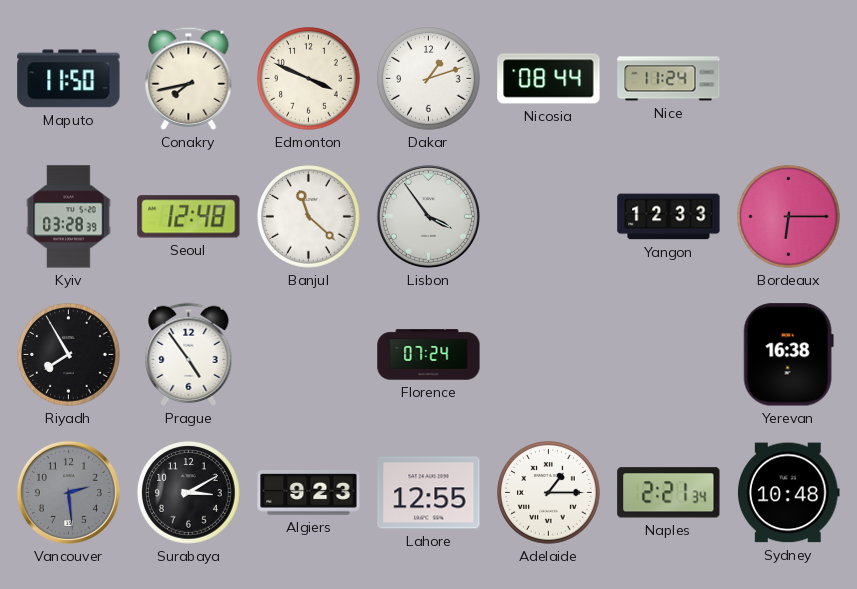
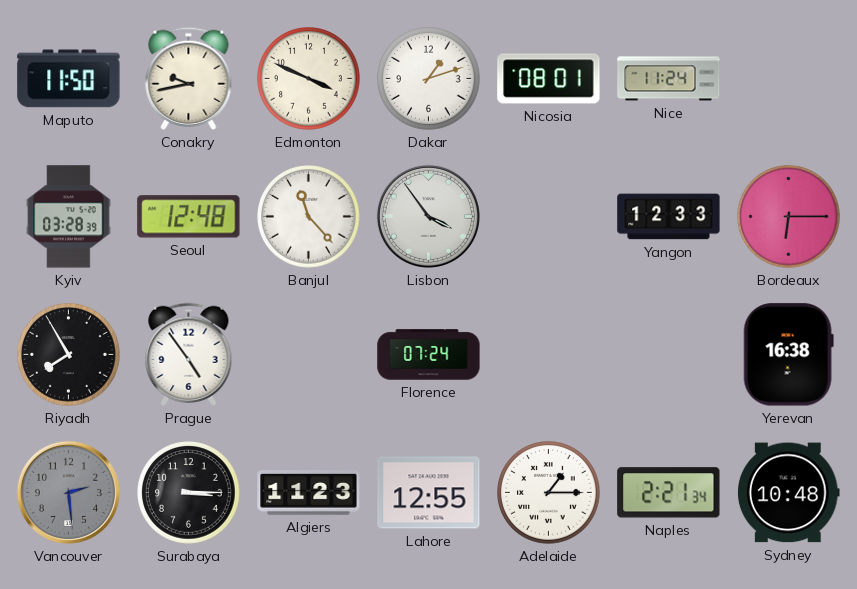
Conakry: 7:43 -> 9:43
Nicosia: 08:44 -> 08:01
Banjul: 11:22 -> 11:23
Surabaya: 3:10 -> 3:15
Algiers: 9:23 -> 11:23
